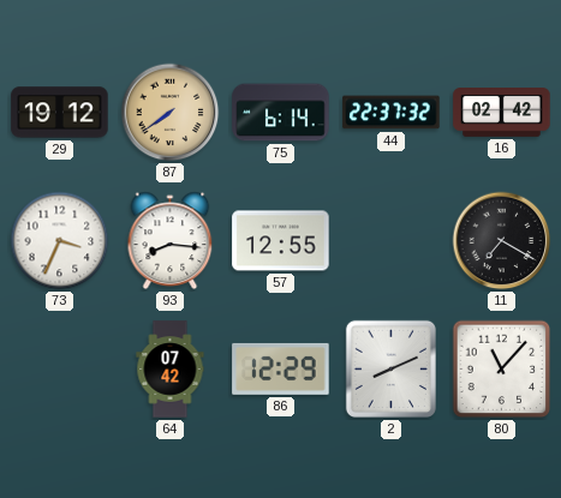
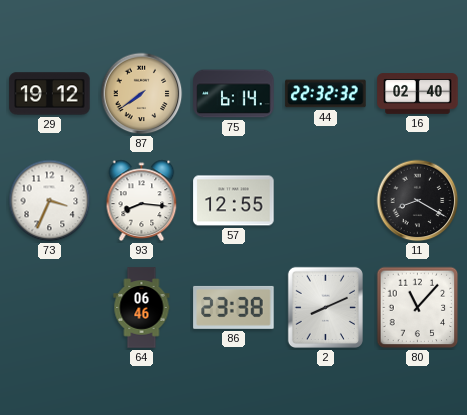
44: 22:37 -> 22:32
16: 02:42 -> 02:40
11: 7:20 -> 8:20
64: 07:42 -> 06:46
86: 12:29 -> 23:38
